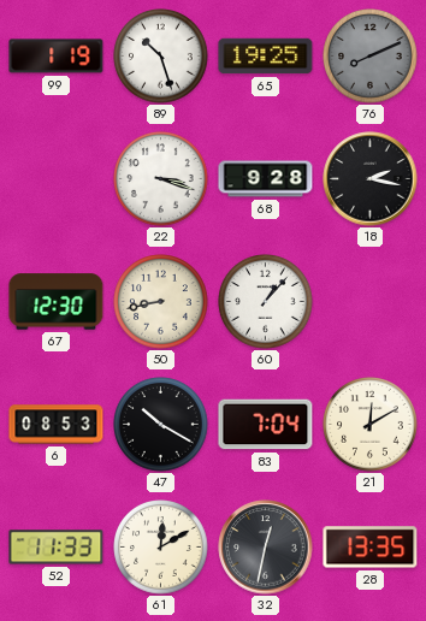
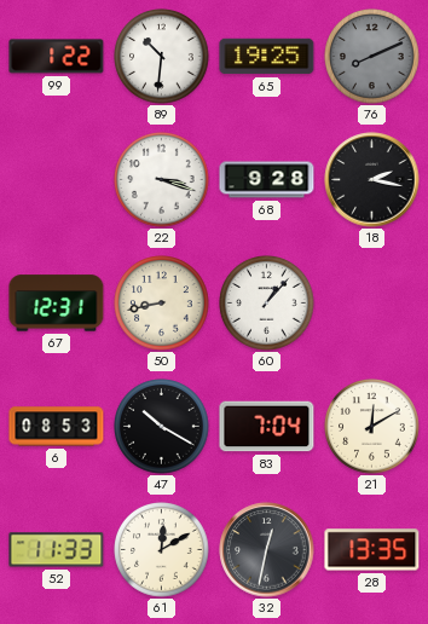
99: 1:19 -> 1:22
89: 10:27 -> 10:31
67: 12:30 -> 12:31
